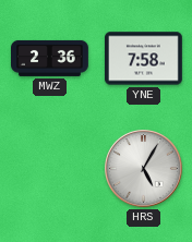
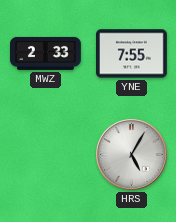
MWZ: 2:36 -> 2:33
YNE: 7:58 -> 7:55
